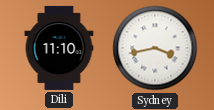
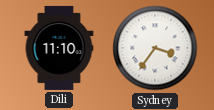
Sydney: 3:43 -> 3:36
